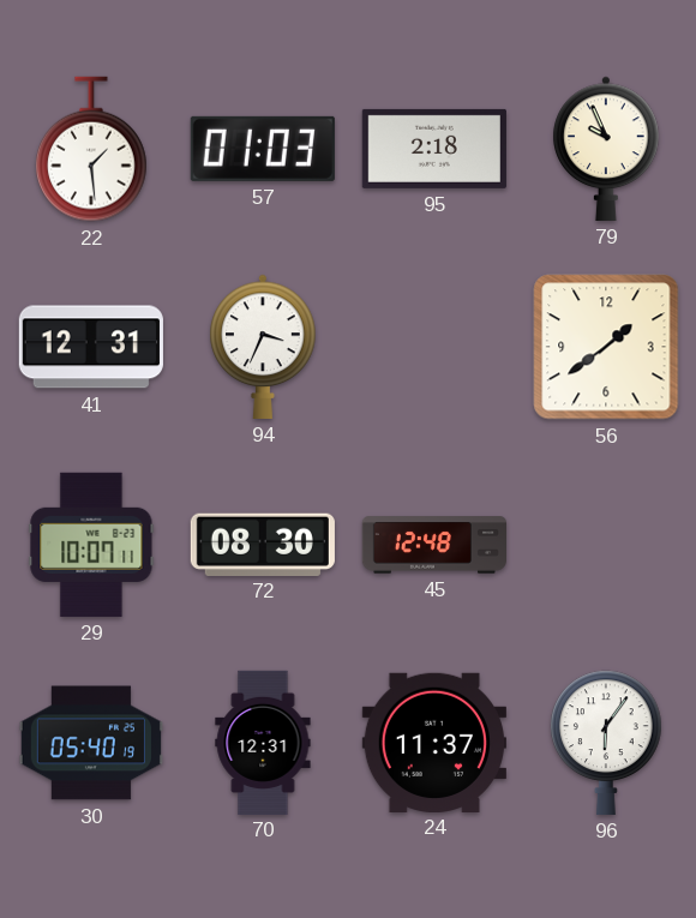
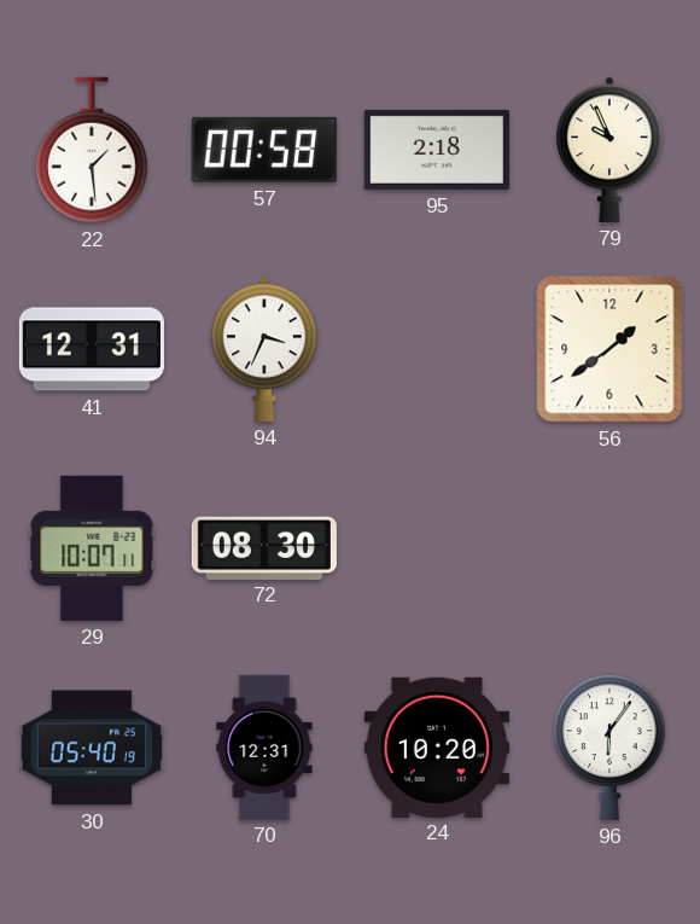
57: 01:03 -> 00:58
45: 12:48 -> none
24: 11:37 -> 10:20
